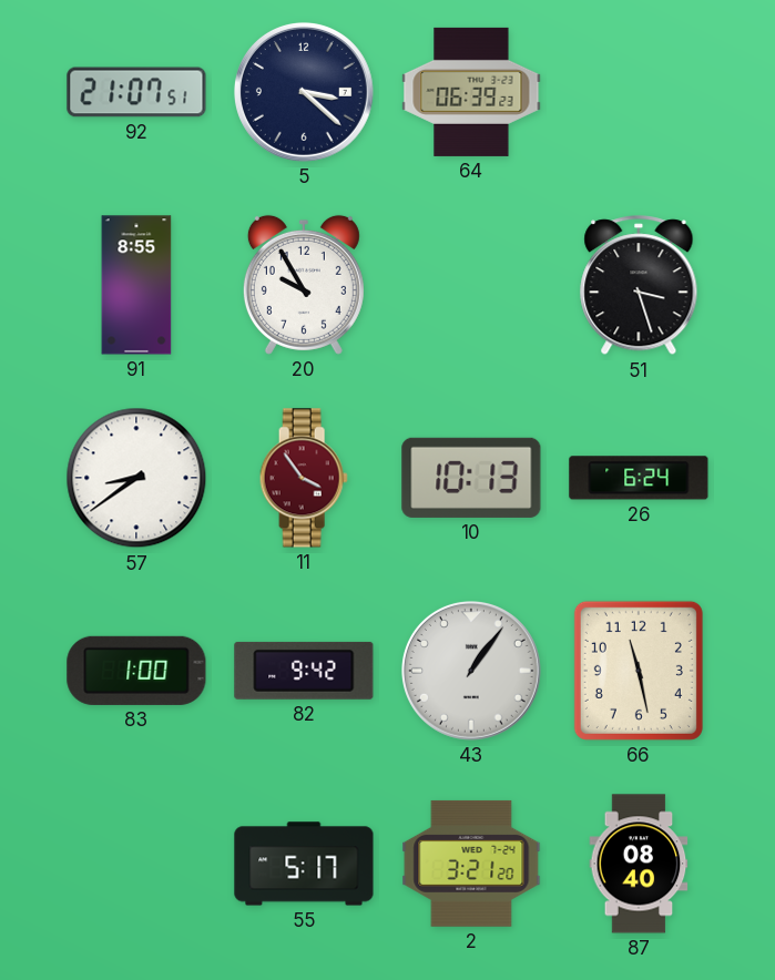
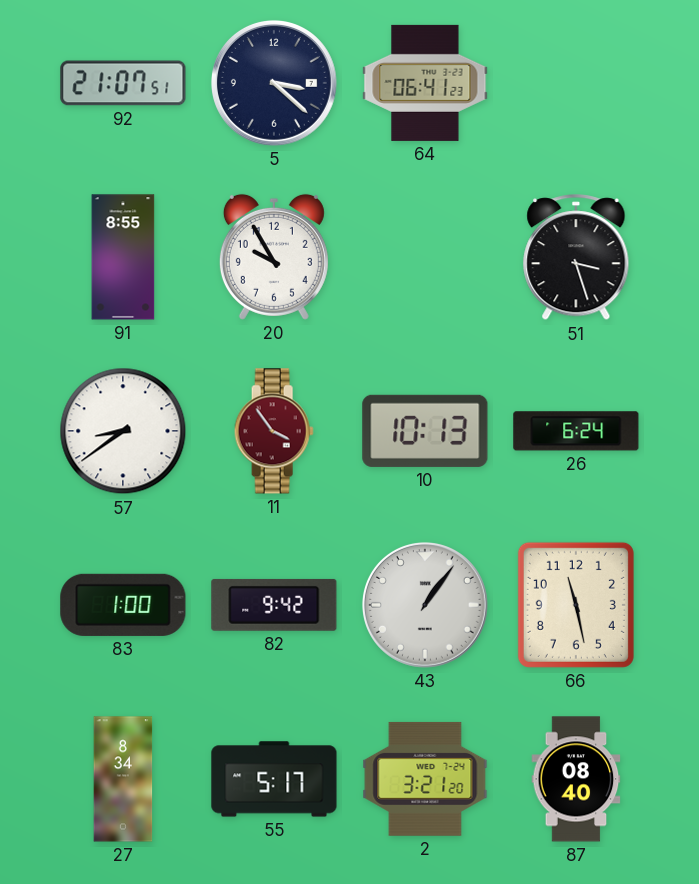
64: 06:39 -> 06:41
27: none -> 8:34
